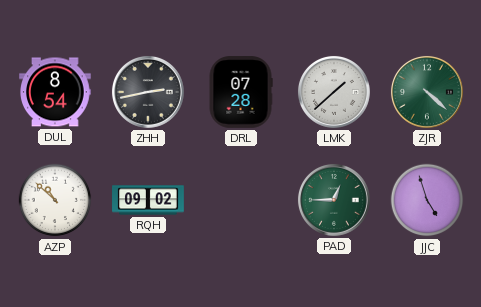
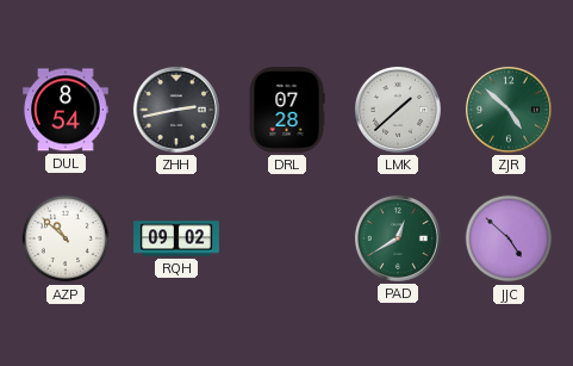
ZJR: 4:22 -> 4:52
PAD: 12:45 -> 12:40
JJC: 4:57 -> 4:52
